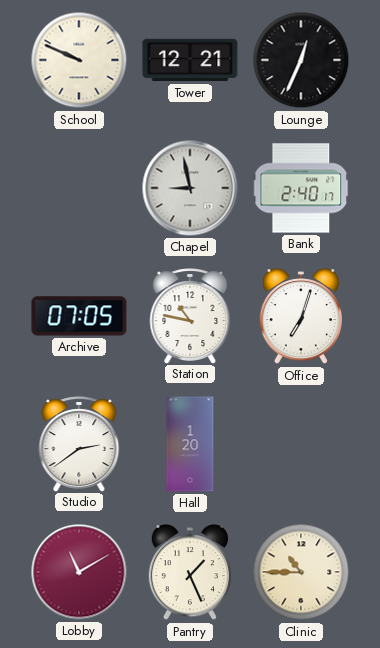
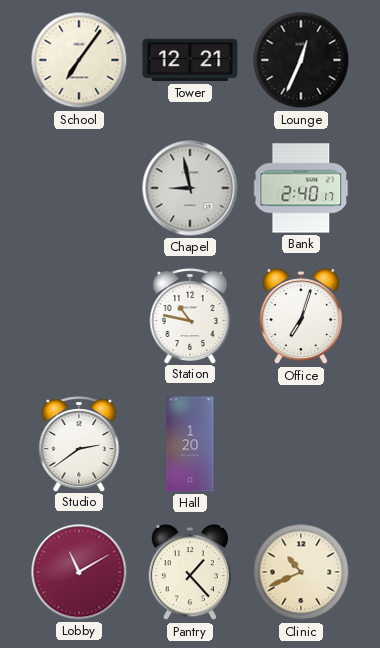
School: 9:49 -> 7:06
Archive: 07:05 -> none
Pantry: 1:26 -> 1:23
Clinic: 10:45 -> 10:41
